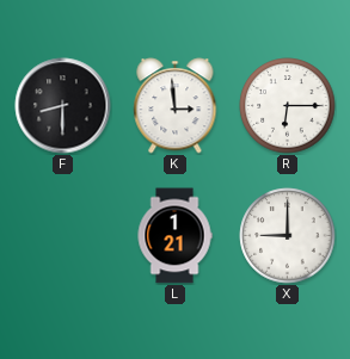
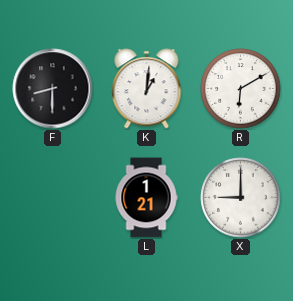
K: 2:59 -> 1:01
R: 6:15 -> 6:10
